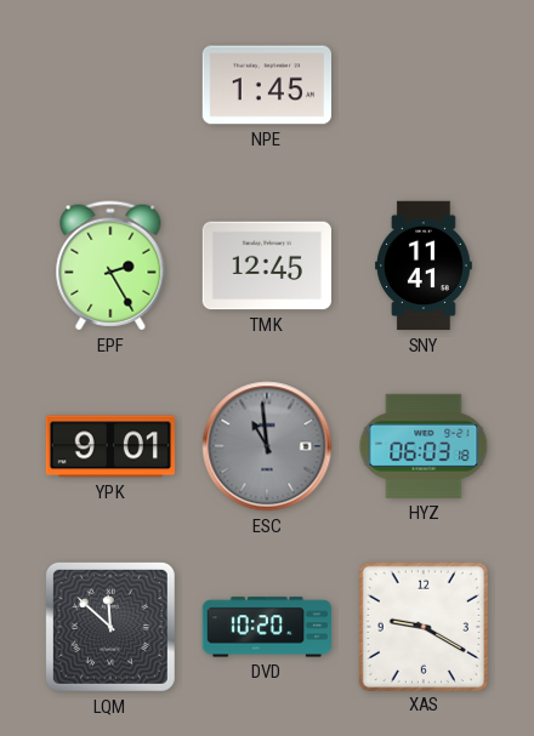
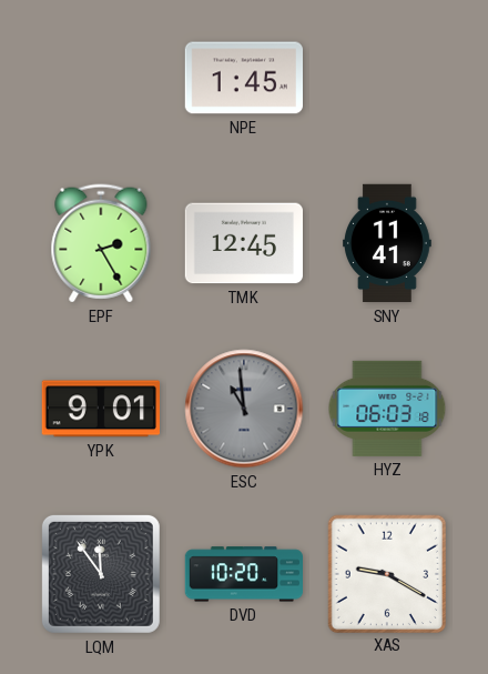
LQM: 11:52 -> 11:54
